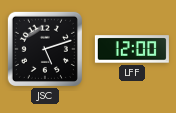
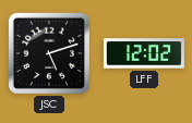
LFF: 12:00 -> 12:02
